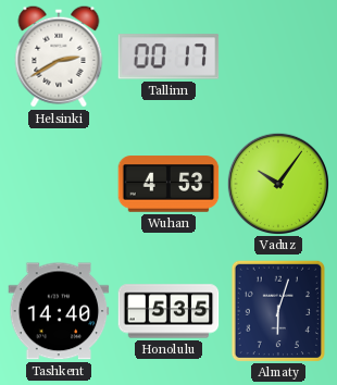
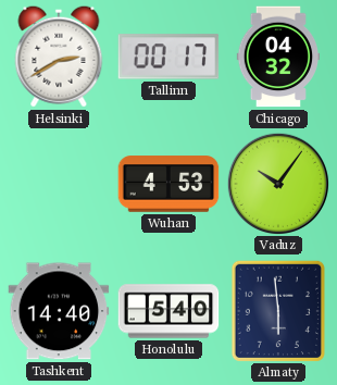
Chicago: none -> 04:32
Honolulu: 5:35 -> 5:40
Almaty: 6:03 -> 5:59
